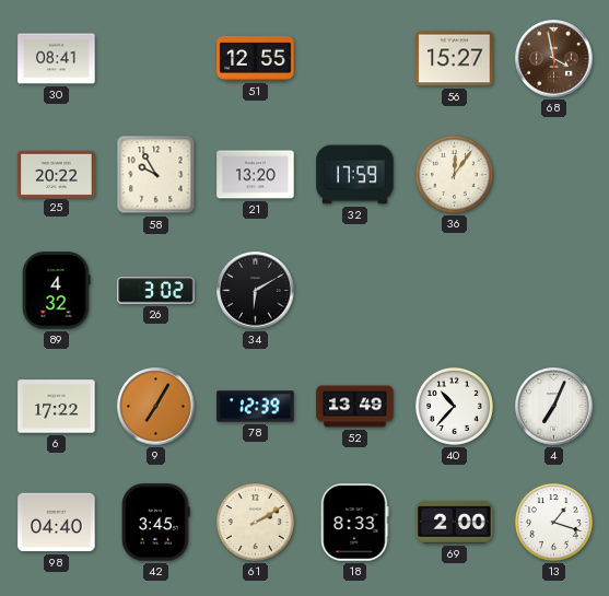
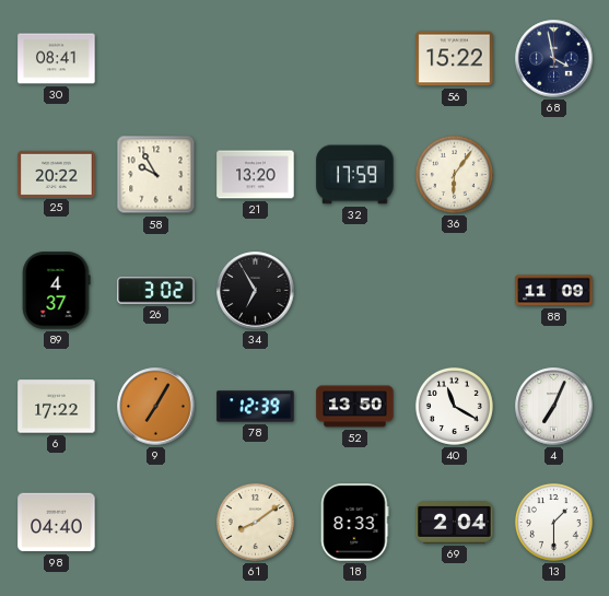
51: 12:55 -> none
56: 15:27 -> 15:22
68 dial: brown -> navy
36: 12:06 -> 6:06
89: 4:32 -> 4:37
34: 6:10 -> 6:55
88: none -> 11:09
52: 13:49 -> 13:50
40: 10:37 -> 11:20
42: 3:45 -> none
61: 2:10 -> 8:09
69: 2:00 -> 2:04
13: 1:18 -> 1:30
